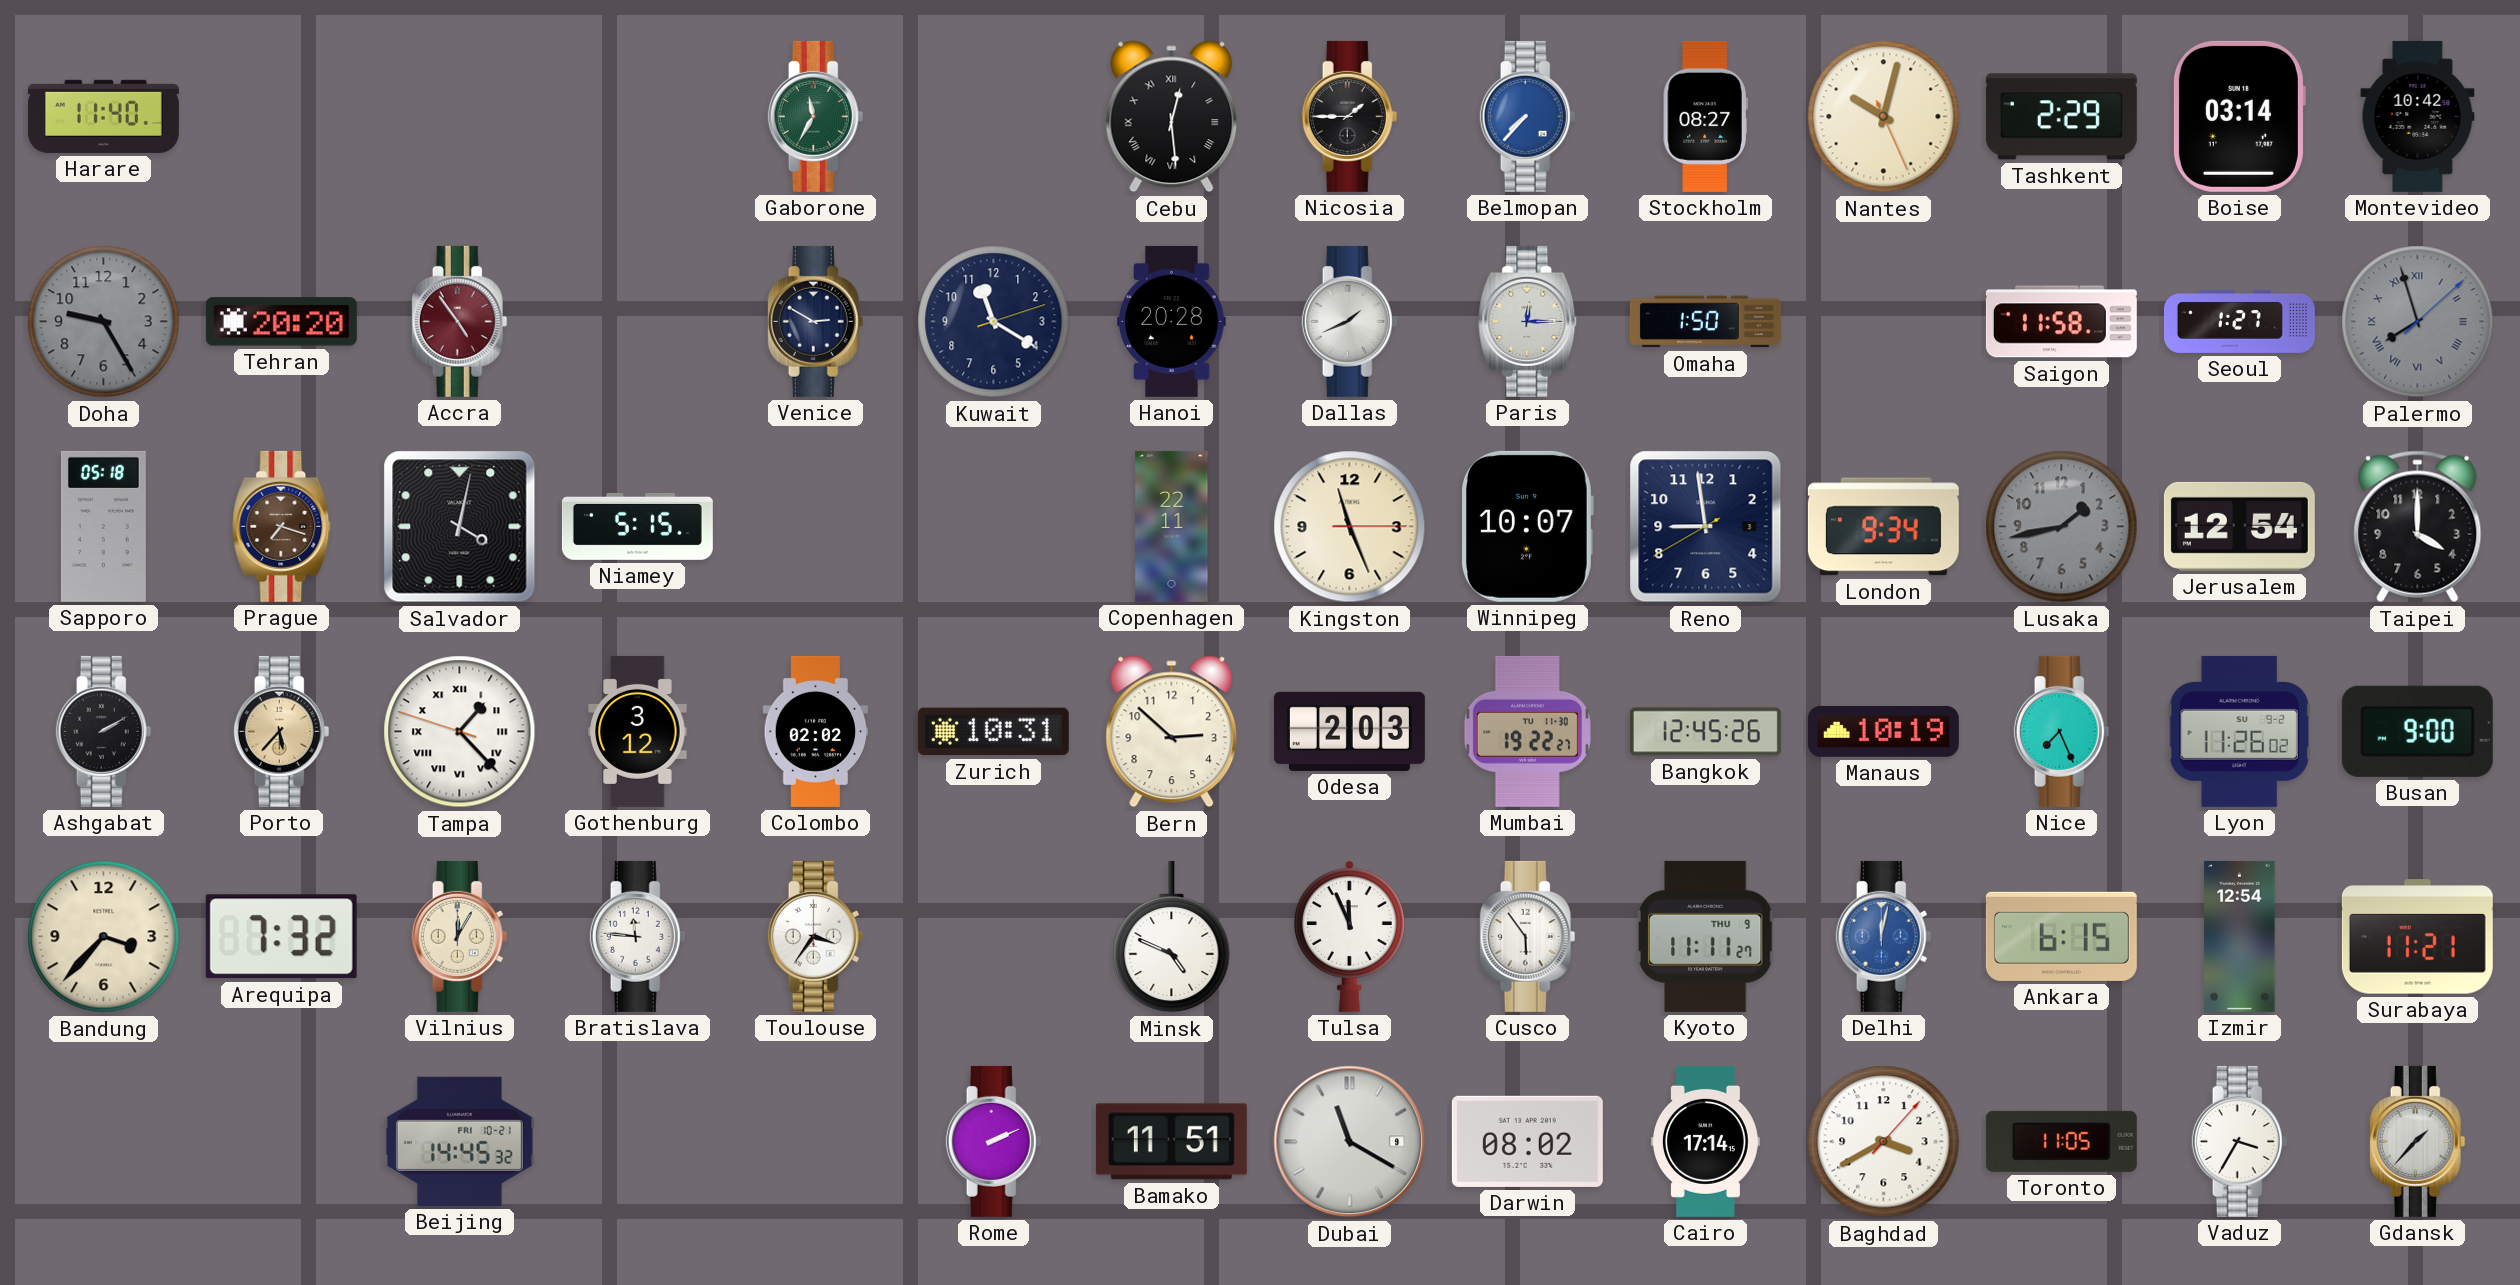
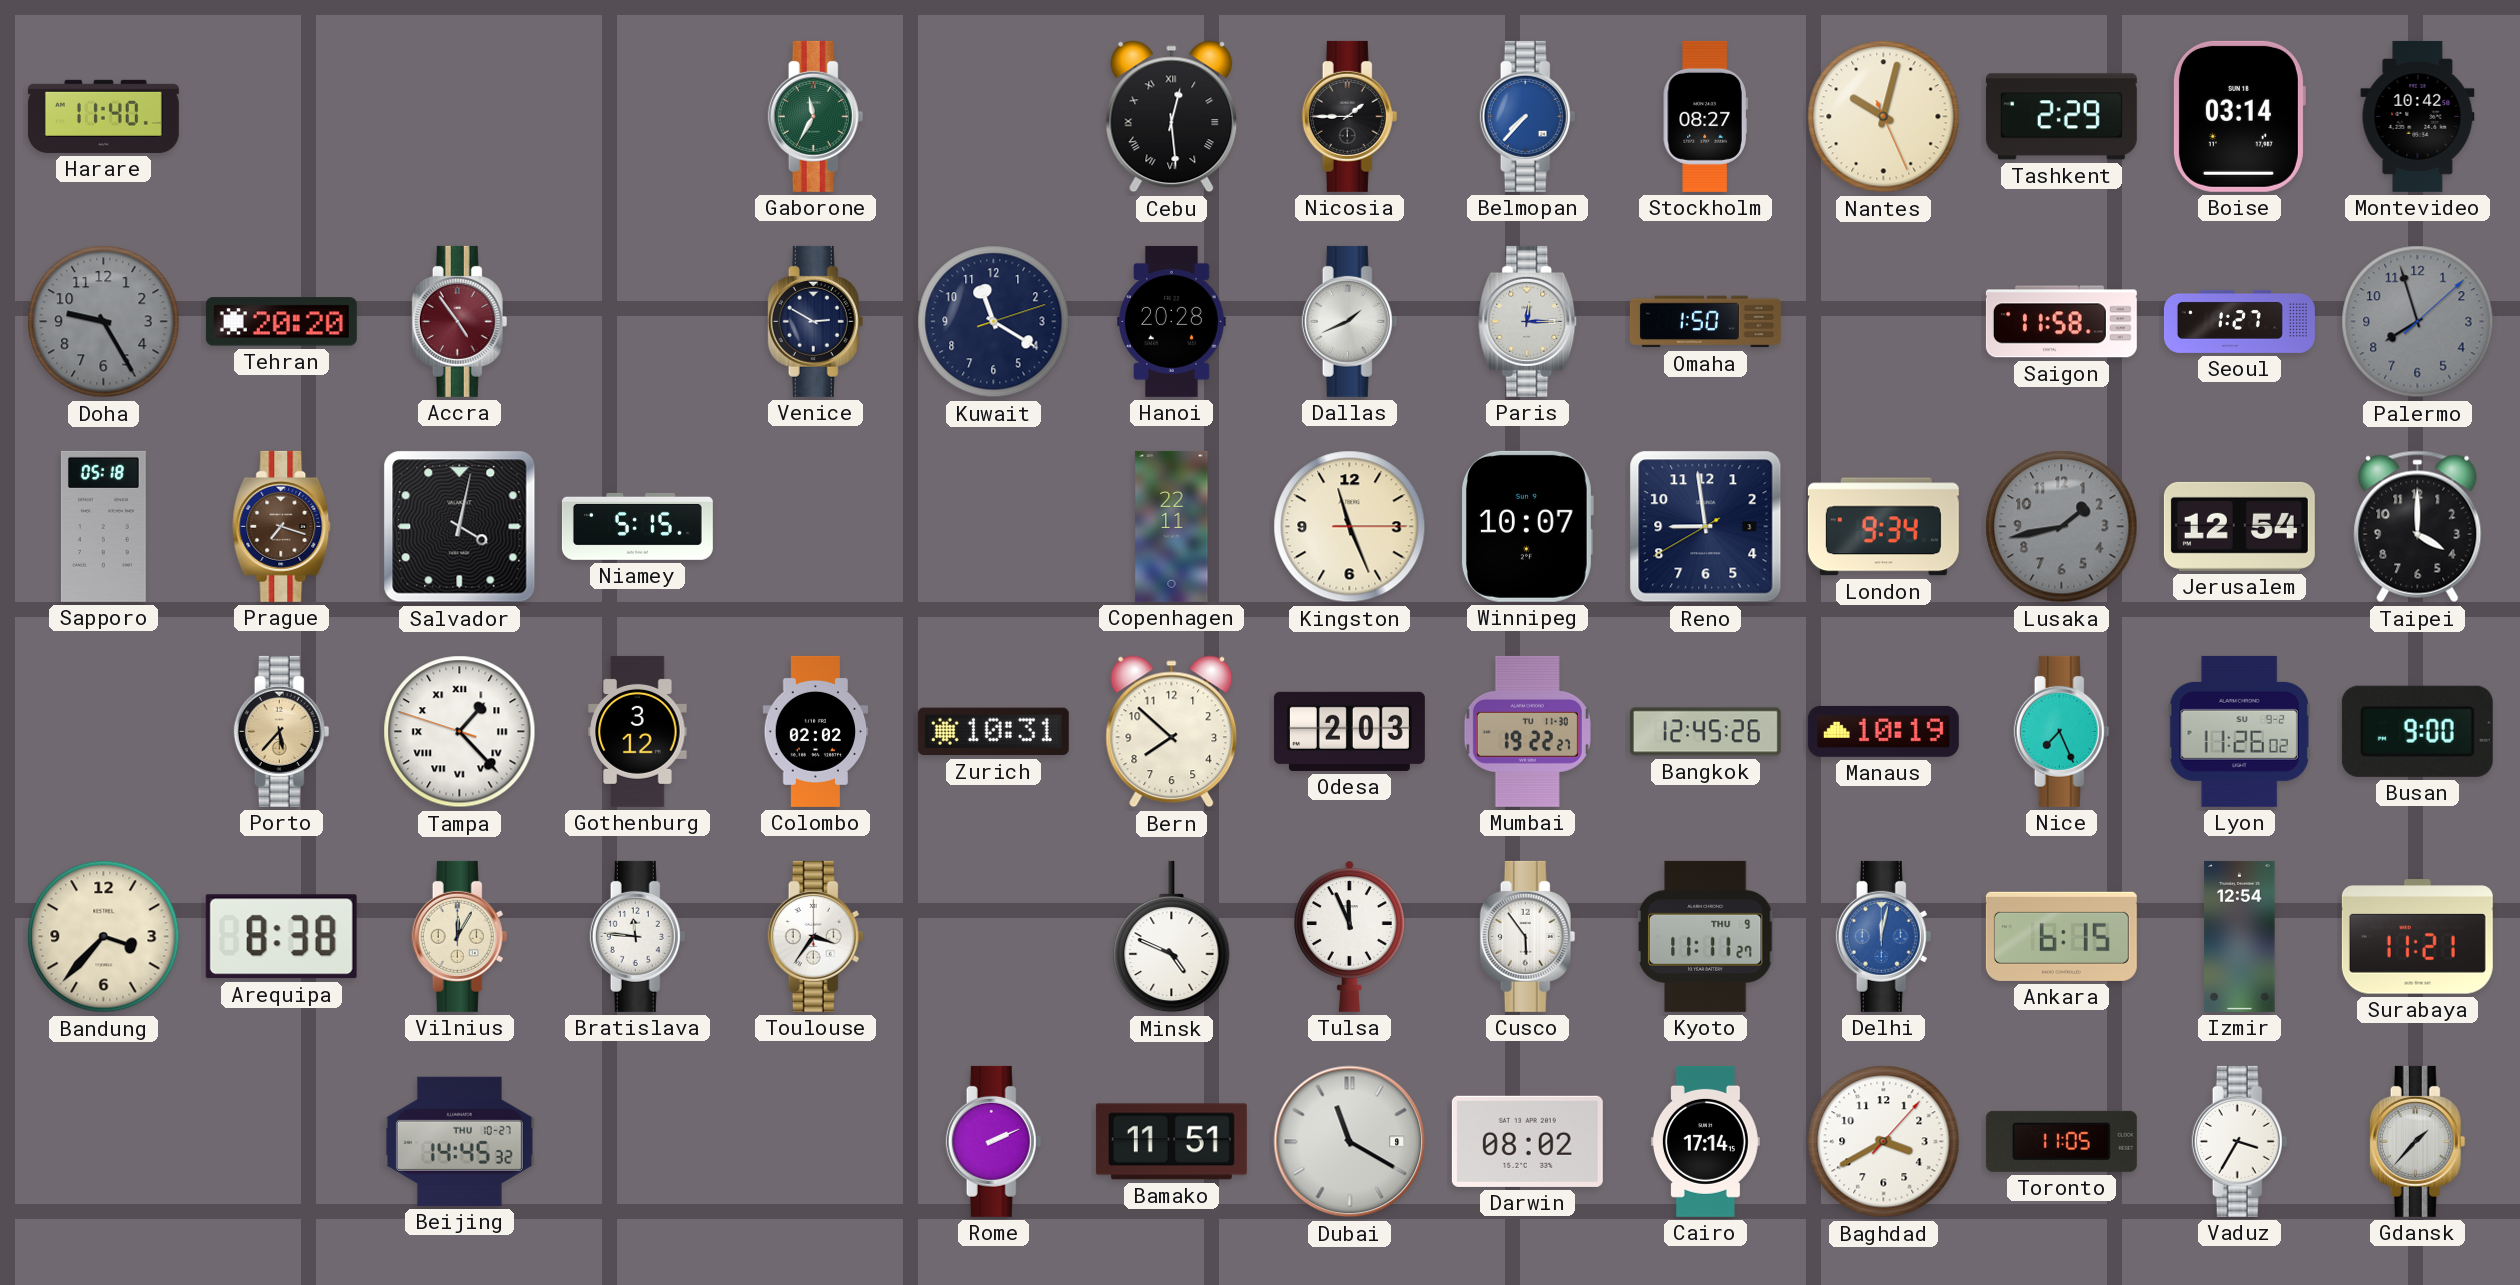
Palermo numerals: Roman -> Arabic
Ashgabat: 2:10 -> none
Bern: 2:52 -> 7:52
Arequipa: 7:32 -> 8:38
Beijing date: FRI 10-21 -> THU 10-27
